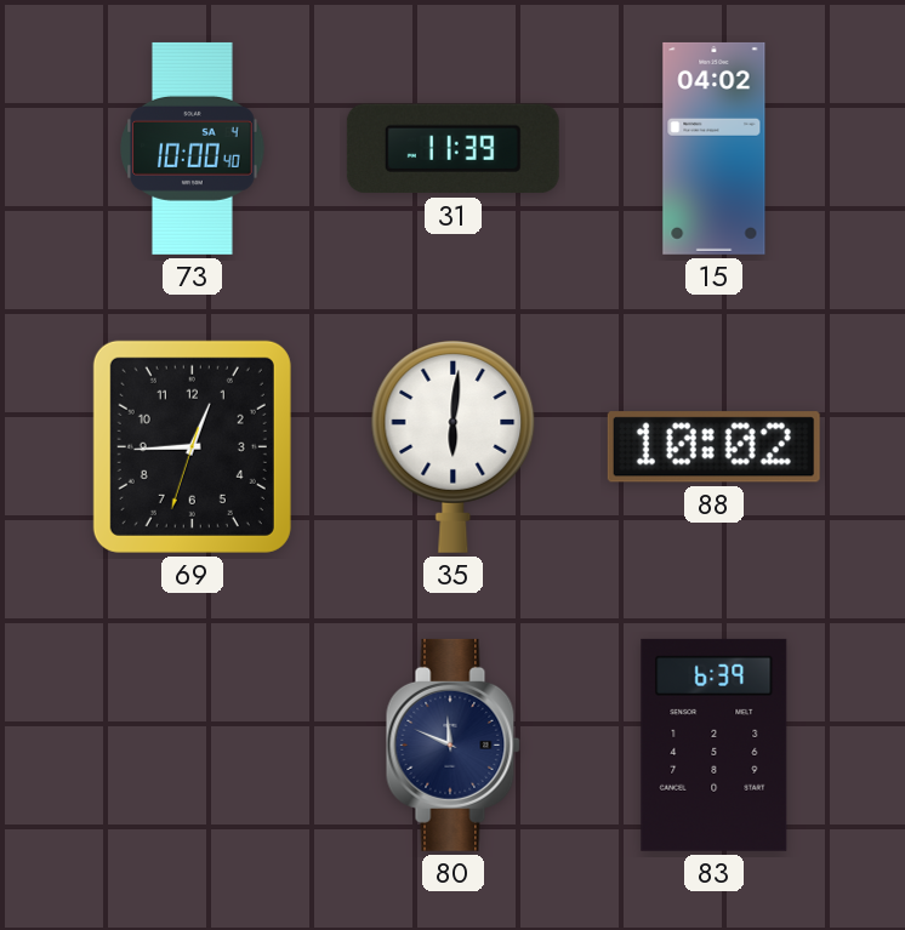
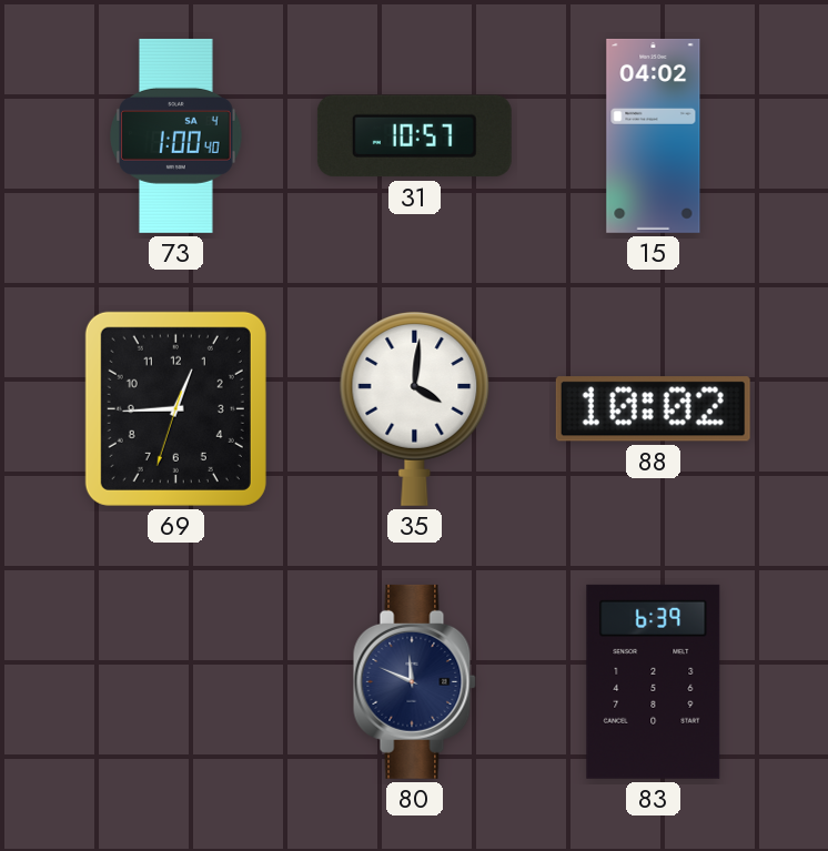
73: 10:00 -> 1:00
31: 11:39 -> 10:57
35: 6:01 -> 4:01
